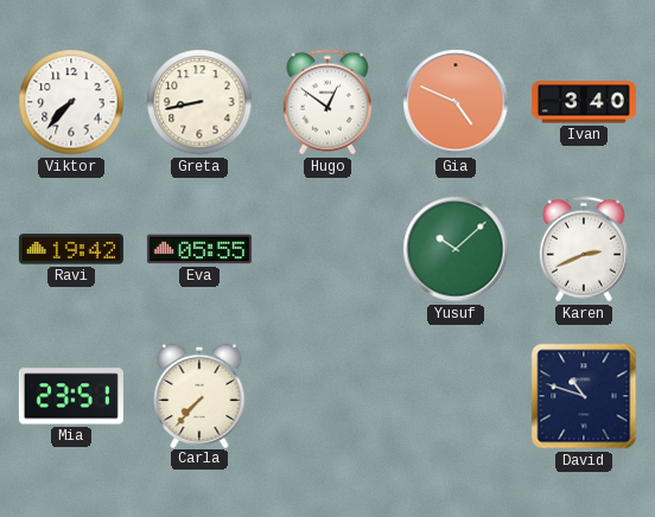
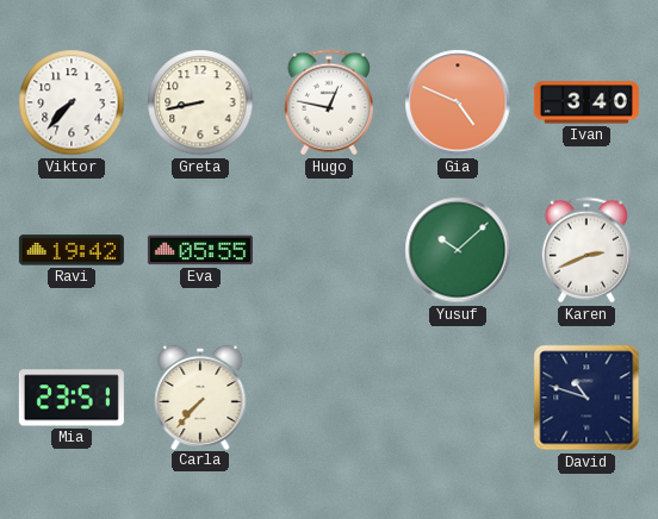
Hugo: 12:51 -> 12:47
